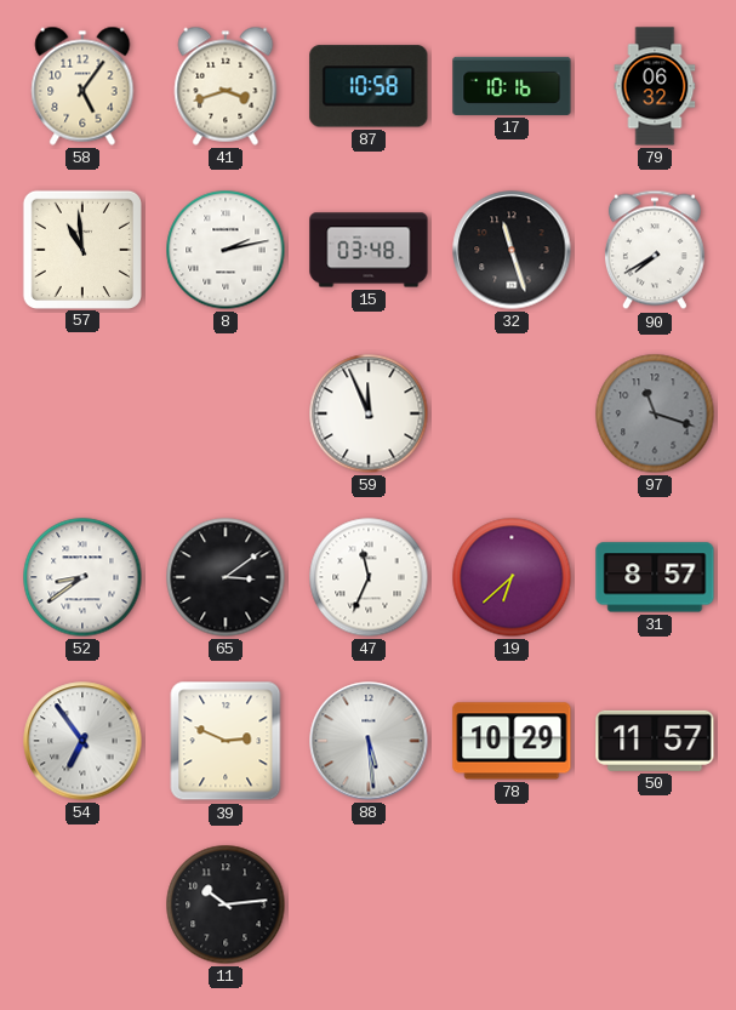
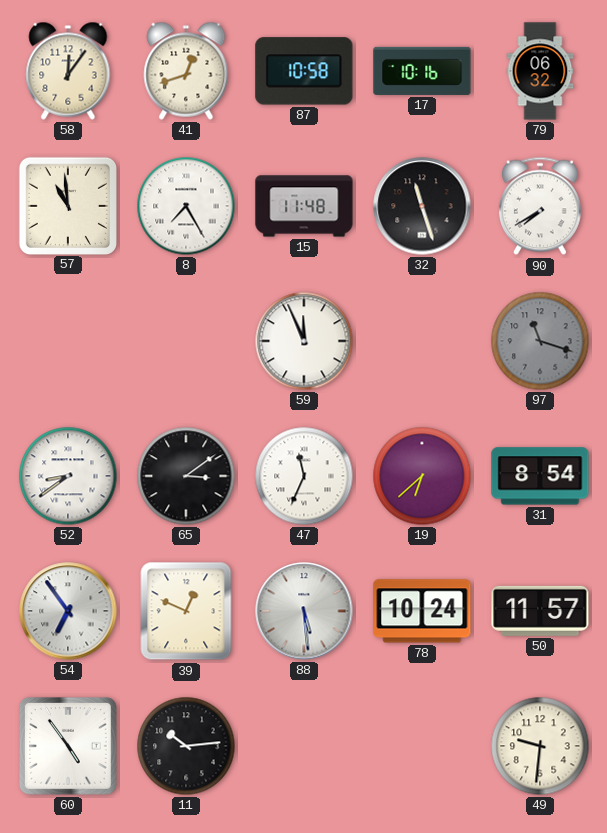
58: 5:06 -> 12:06
41: 3:42 -> 12:42
8: 2:13 -> 7:25
15: 03:48 -> 11:48
31: 8:57 -> 8:54
39: 2:49 -> 12:49
78: 10:29 -> 10:24
60: none -> 4:54
49: none -> 9:31
